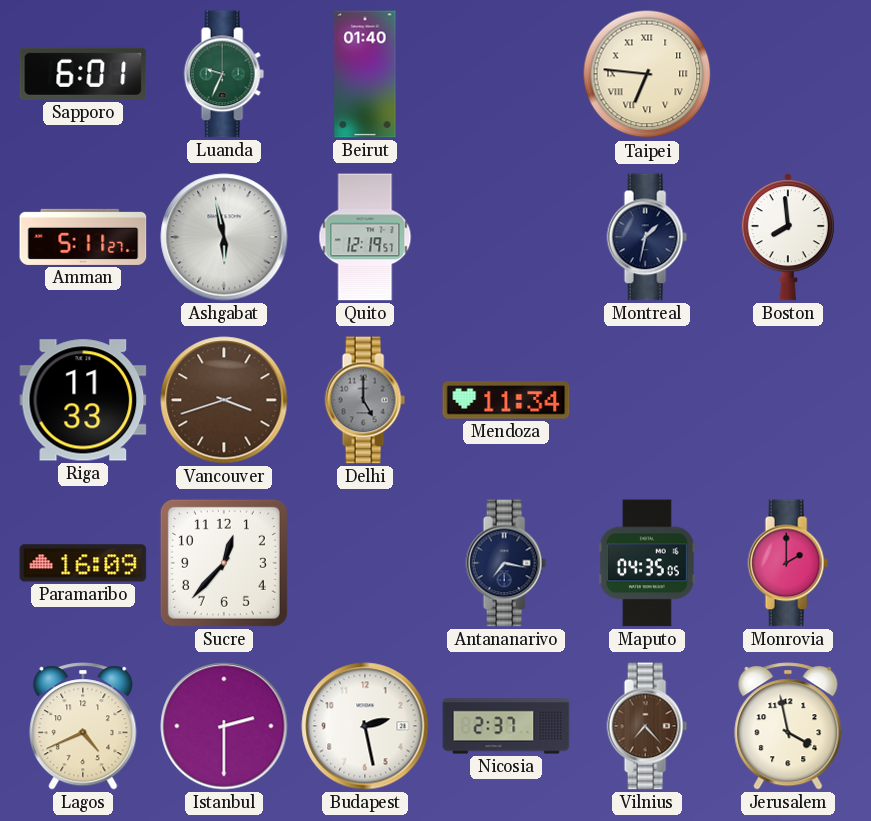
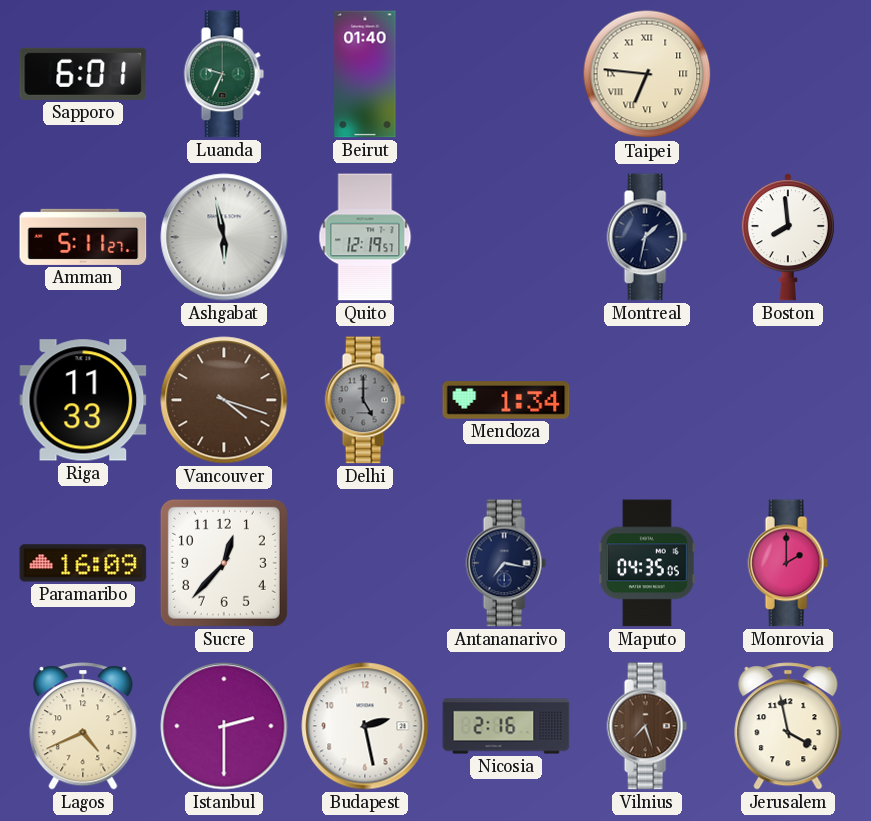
Vancouver: 3:42 -> 4:18
Mendoza: 11:34 -> 1:34
Nicosia: 2:37 -> 2:16
Vilnius: 7:23 -> 7:27
